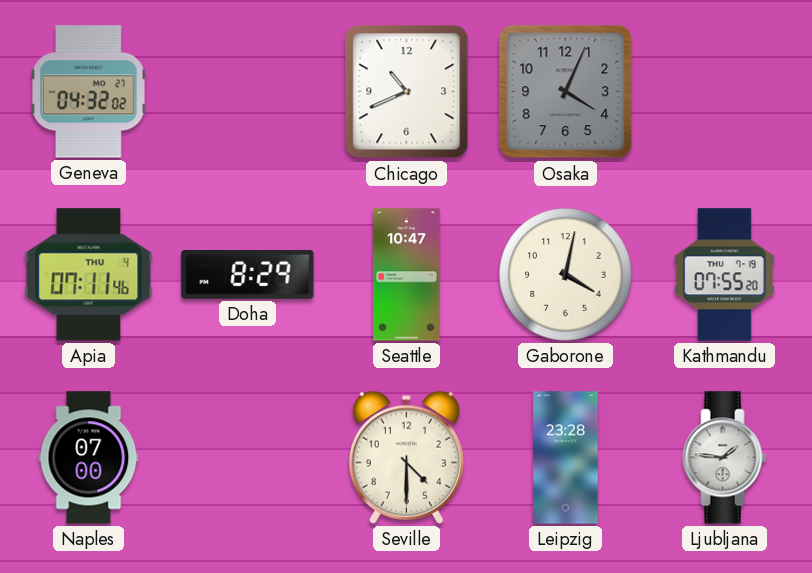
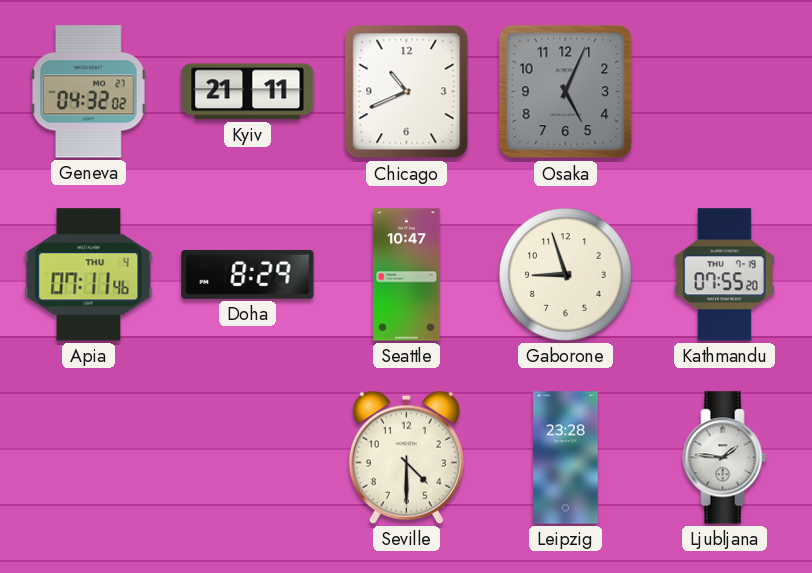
Kyiv: none -> 21:11
Osaka: 4:04 -> 5:04
Gaborone: 4:02 -> 8:57
Naples: 07:00 -> none
